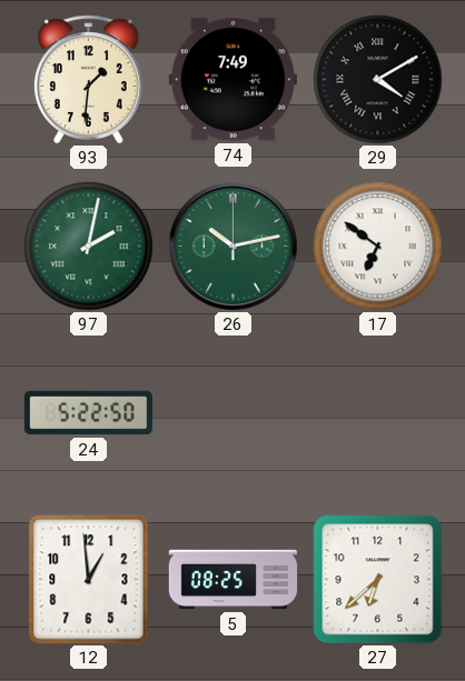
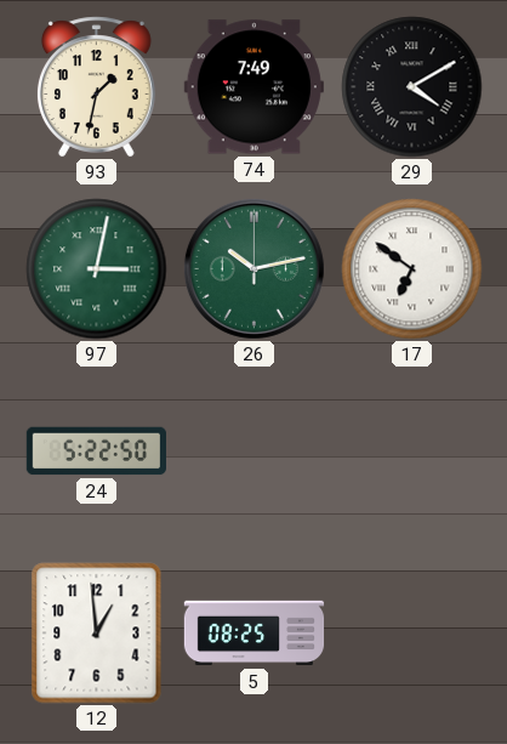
93: 1:31 -> 1:32
97: 2:02 -> 3:02
27: 6:38 -> none
